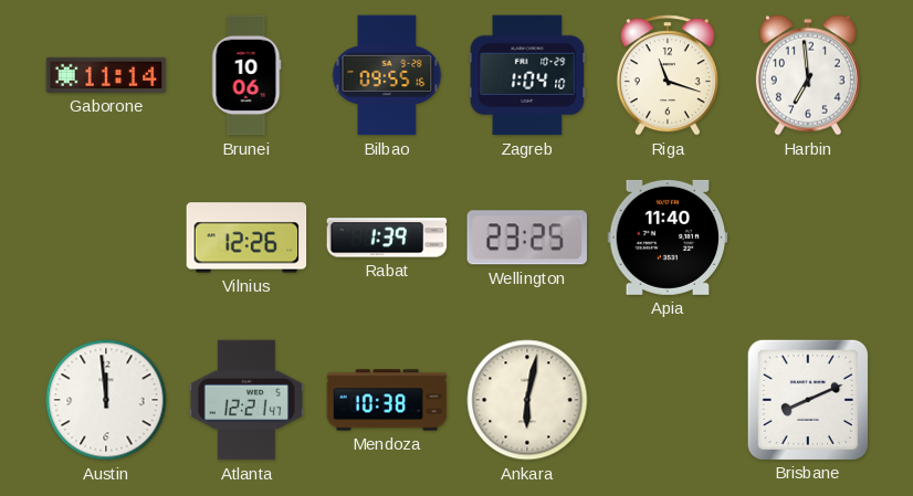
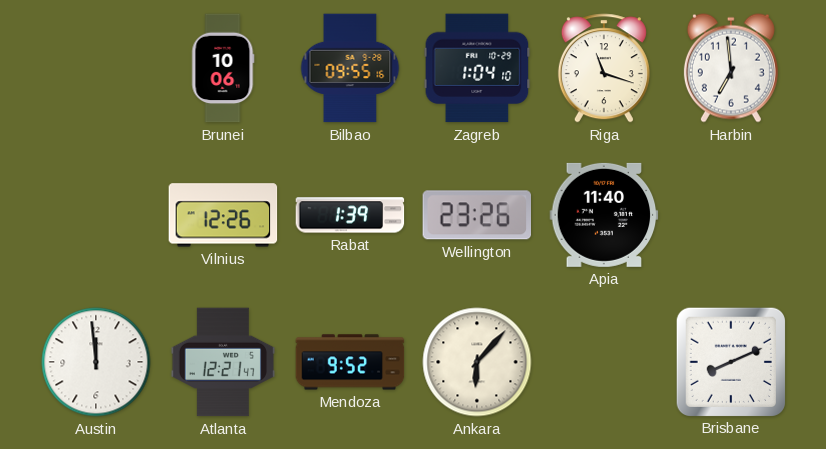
Gaborone: 11:14 -> none
Wellington: 23:25 -> 23:26
Mendoza: 10:38 -> 9:52
Ankara: 6:02 -> 6:07
